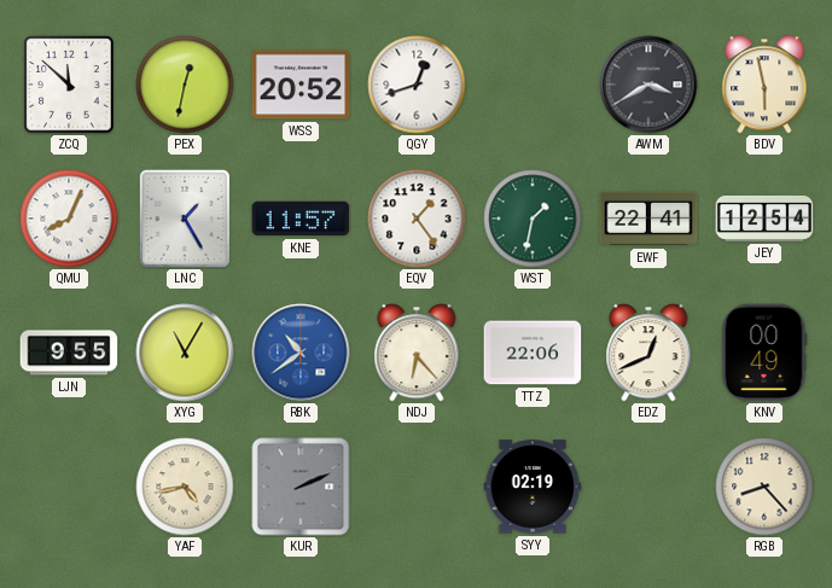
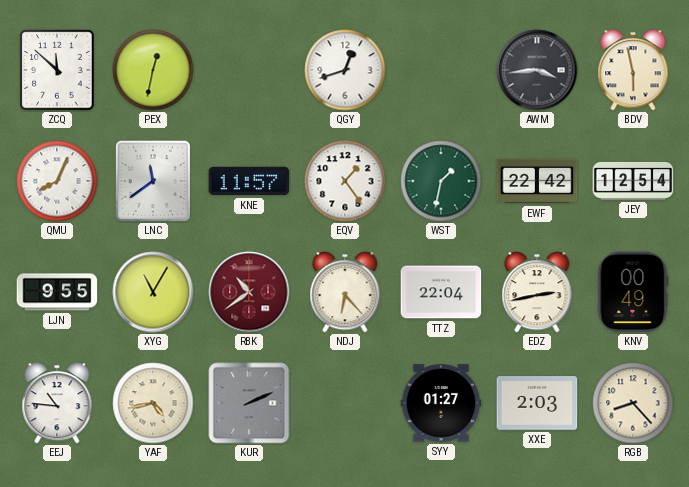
WSS: 20:52 -> none
AWM: 3:40 -> 3:44
LNC: 1:25 -> 11:39
EWF: 22:41 -> 22:42
RBK dial: blue -> burgundy
TTZ: 22:06 -> 22:04
EDZ: 12:41 -> 2:43
EEJ: none -> 10:46
SYY: 02:19 -> 01:27
XXE: none -> 2:03
